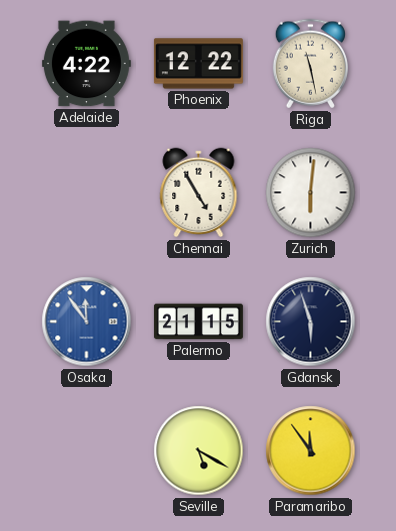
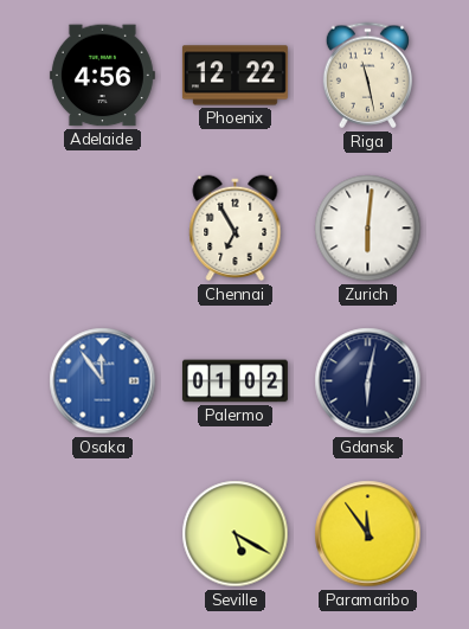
Adelaide: 4:22 -> 4:56
Chennai: 4:55 -> 6:55
Palermo: 21:15 -> 01:02
Gdansk: 5:57 -> 6:02
